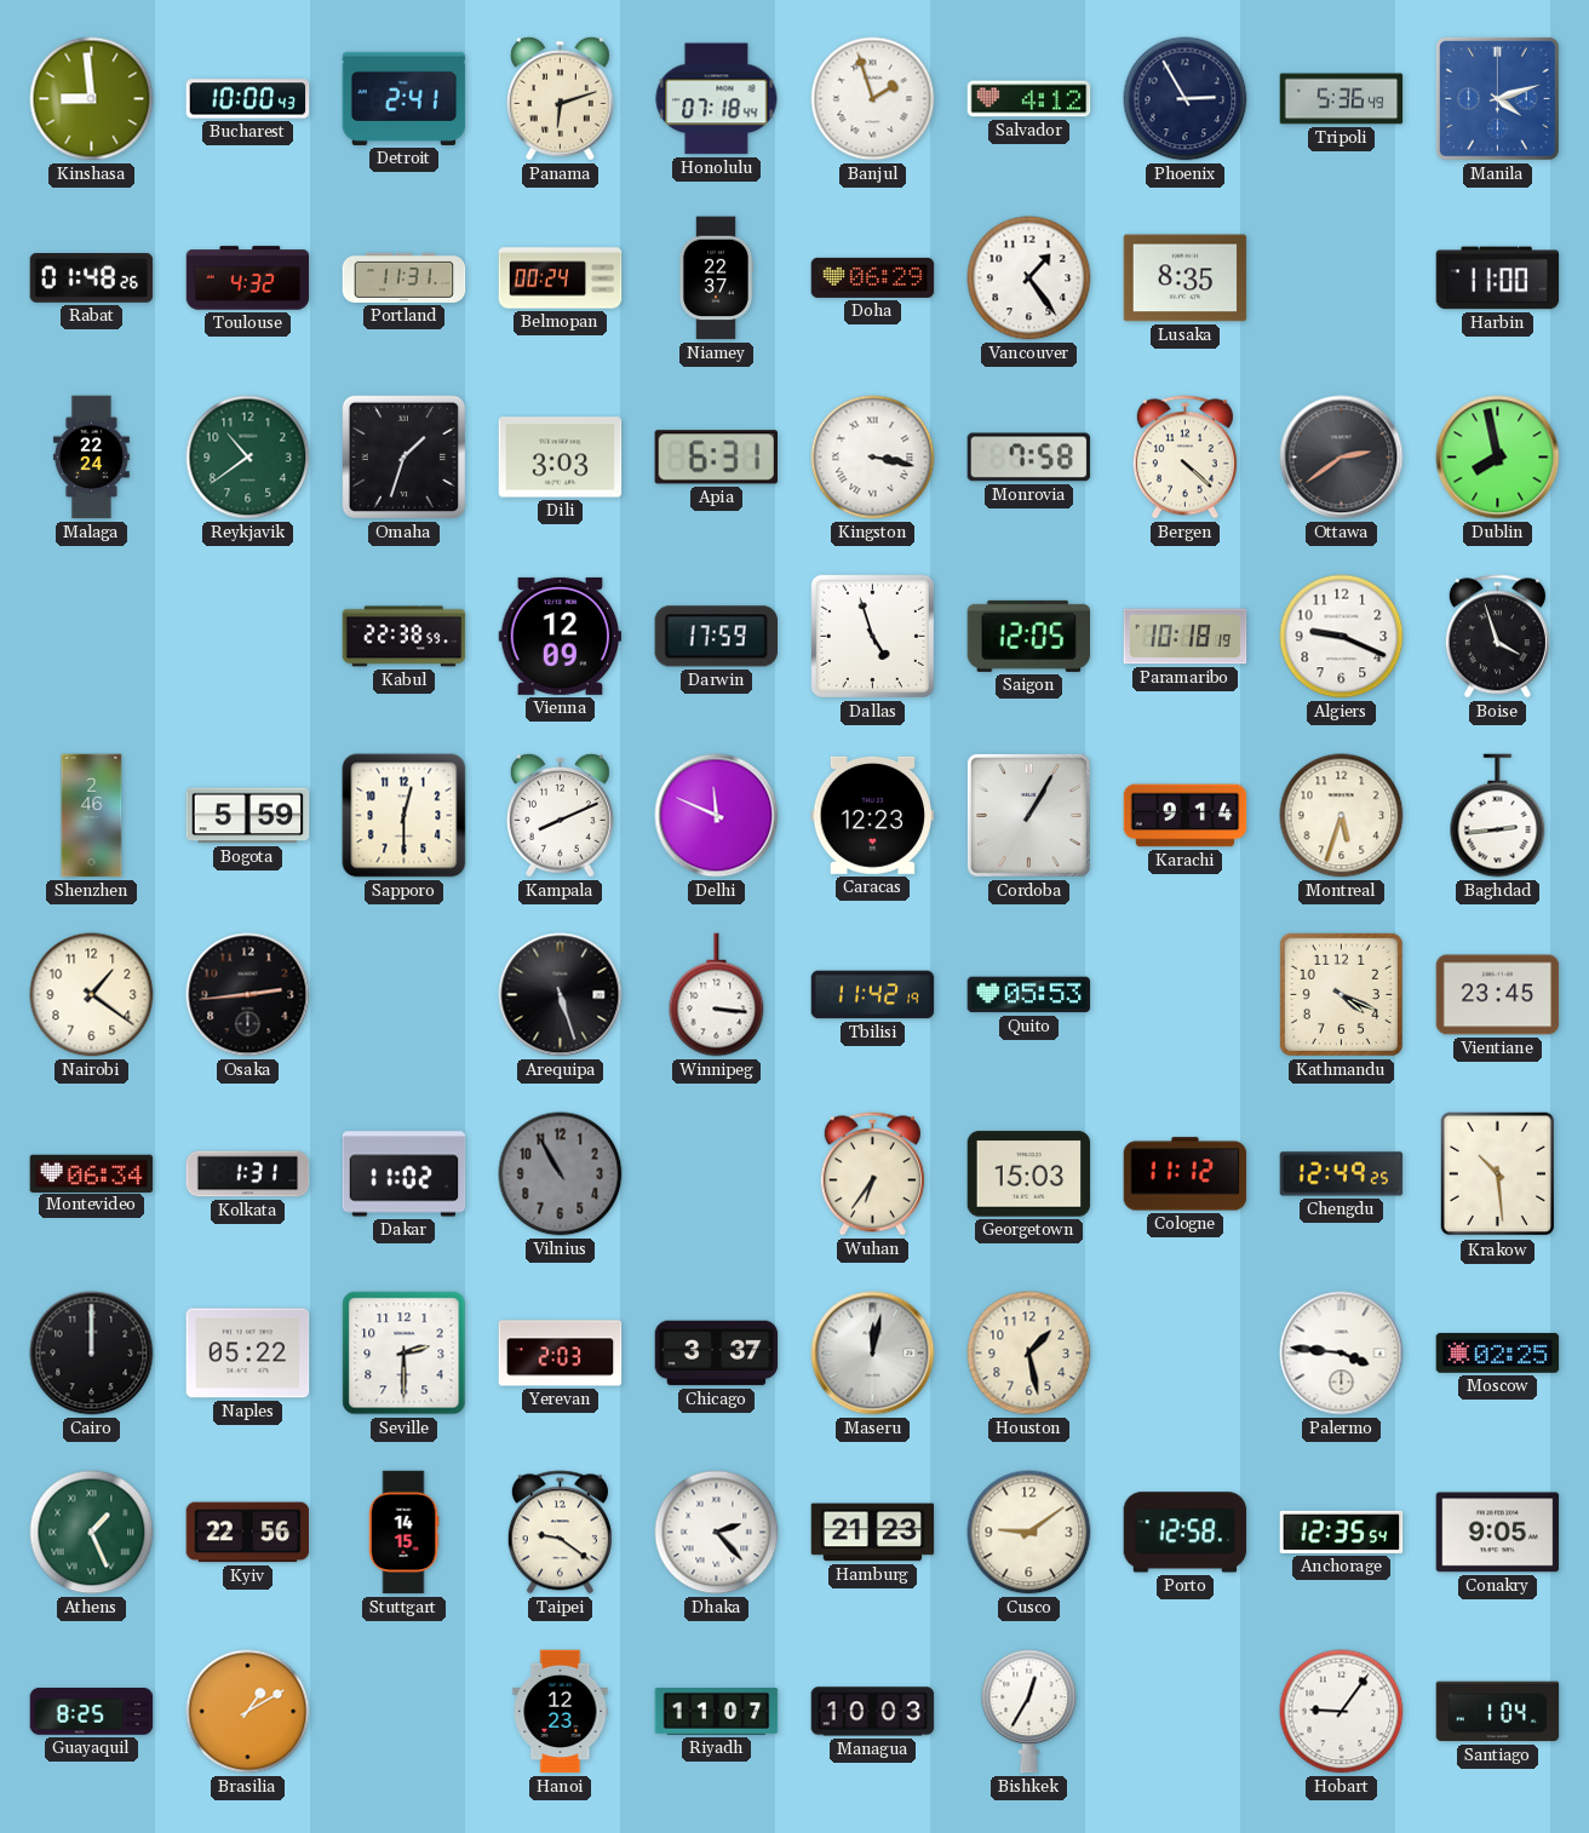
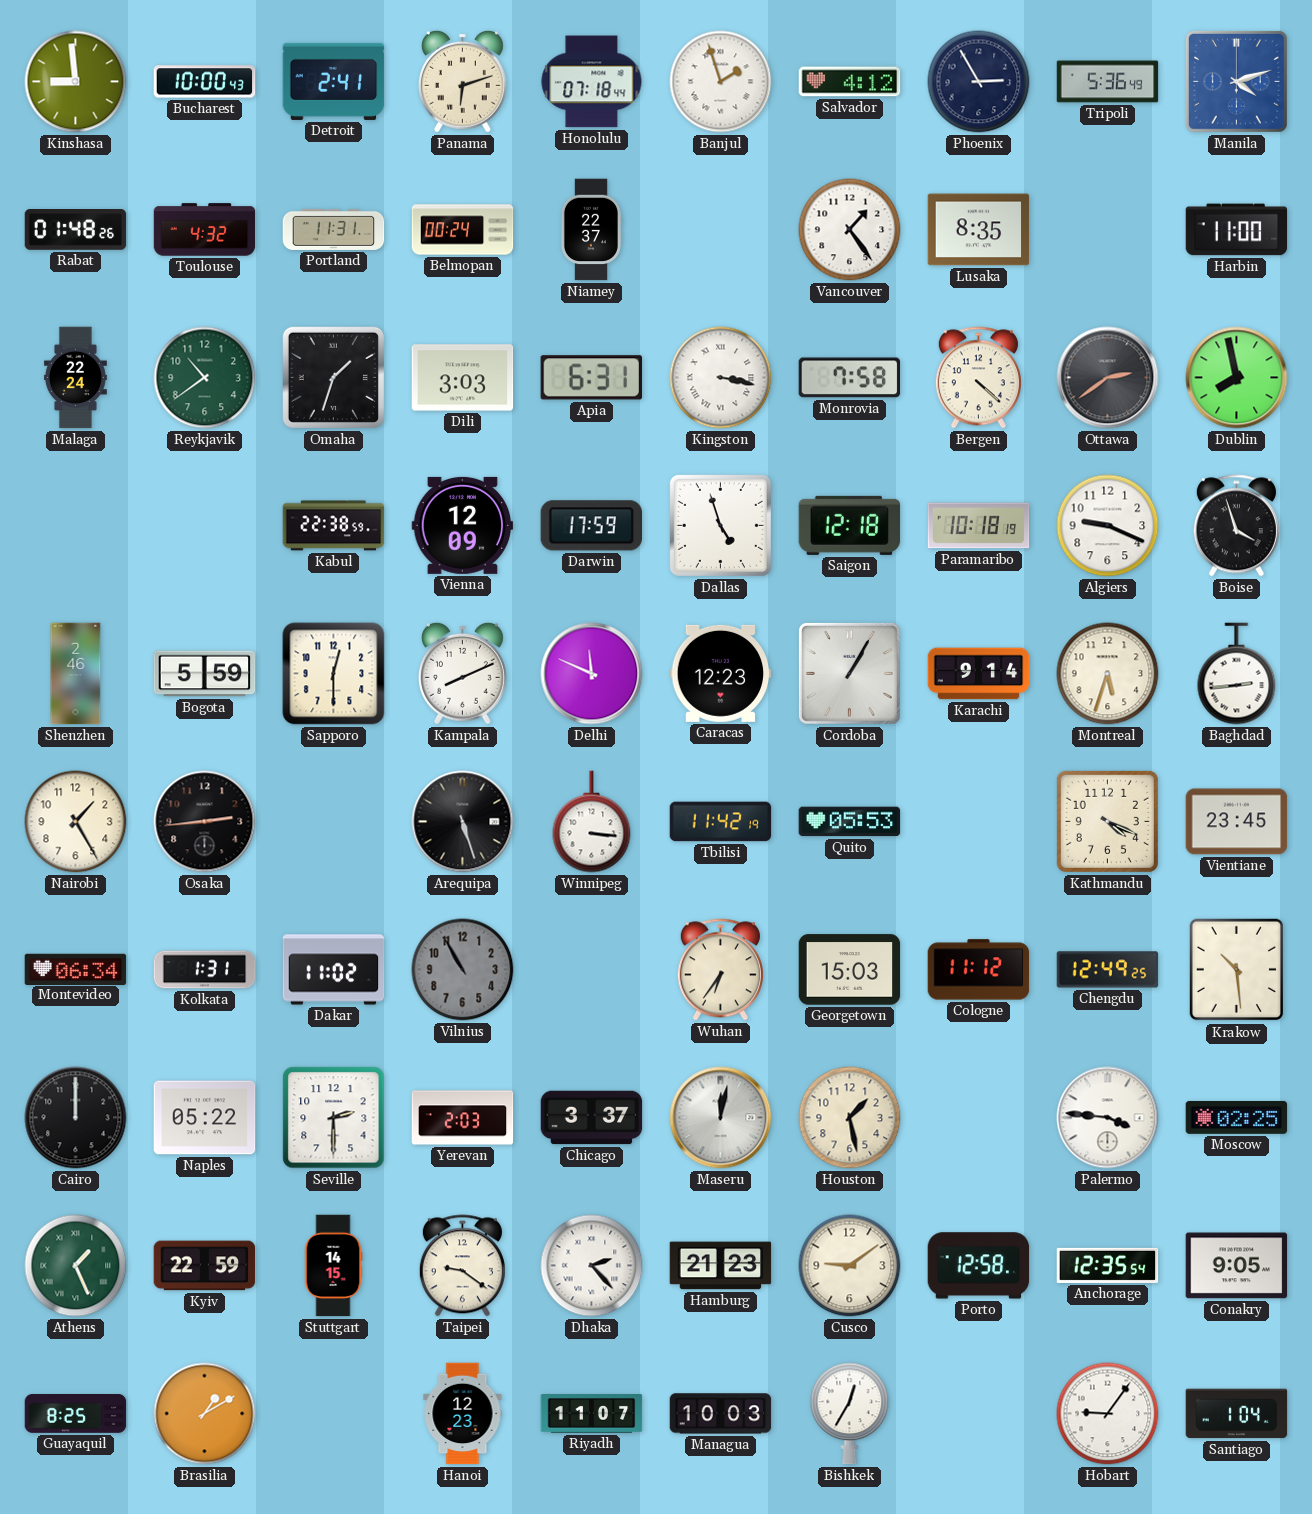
Doha: 06:29 -> none
Saigon: 12:05 -> 12:18
Nairobi: 1:21 -> 1:25
Kyiv: 22:56 -> 22:59
